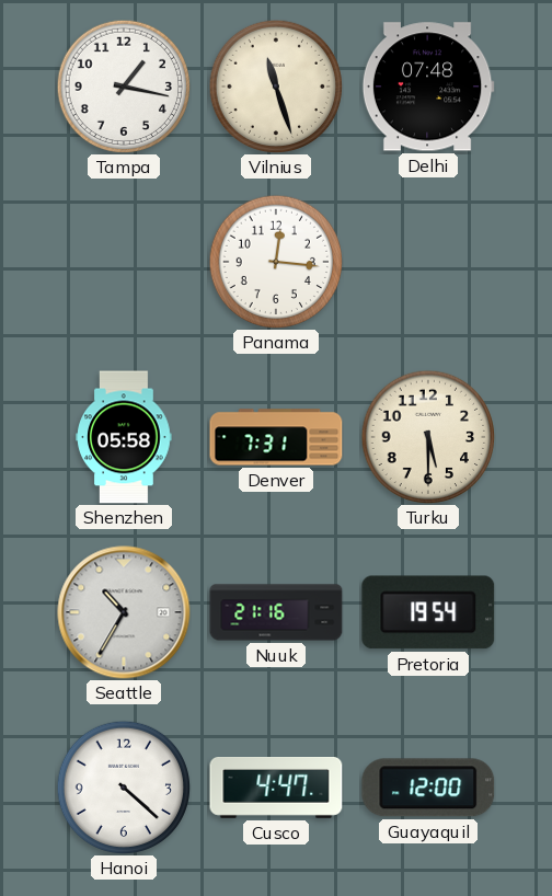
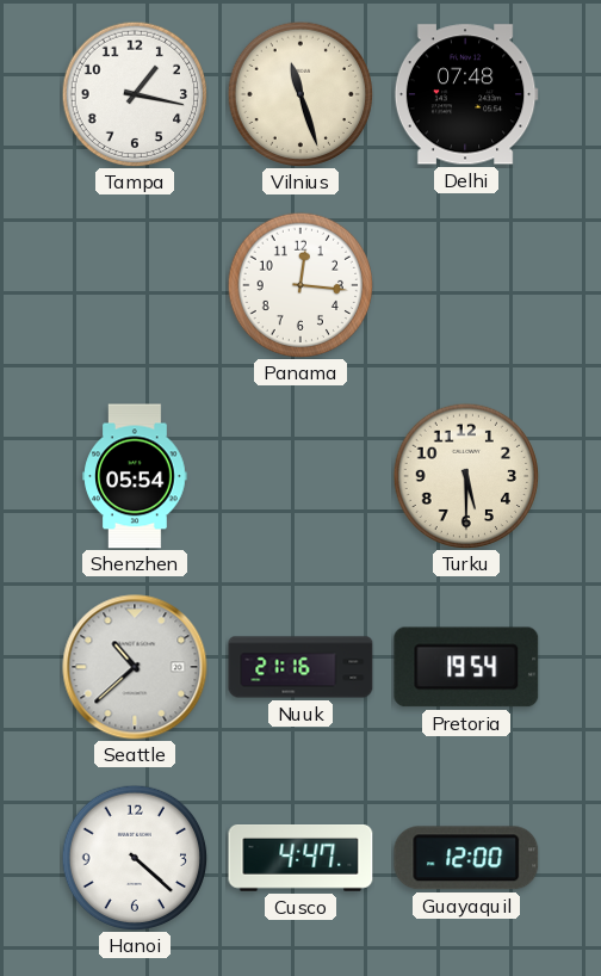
Shenzhen: 05:58 -> 05:54
Denver: 7:31 -> none
Seattle: 10:35 -> 10:38
